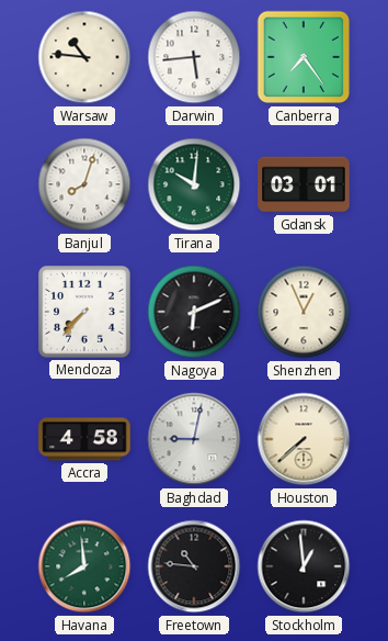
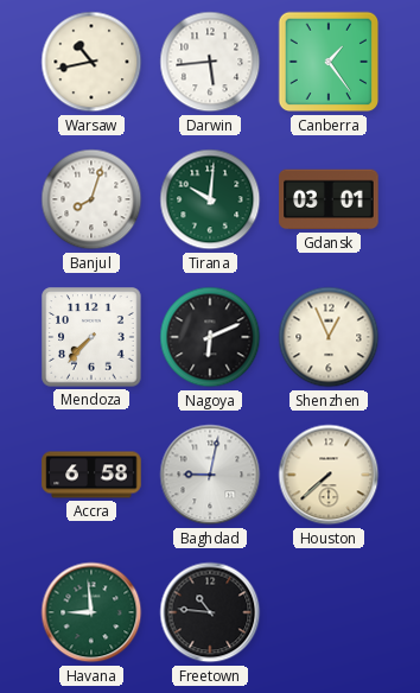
Warsaw: 10:46 -> 10:43
Canberra: 7:24 -> 1:24
Accra: 4:58 -> 6:58
Havana: 7:59 -> 8:59
Stockholm: 12:59 -> none
